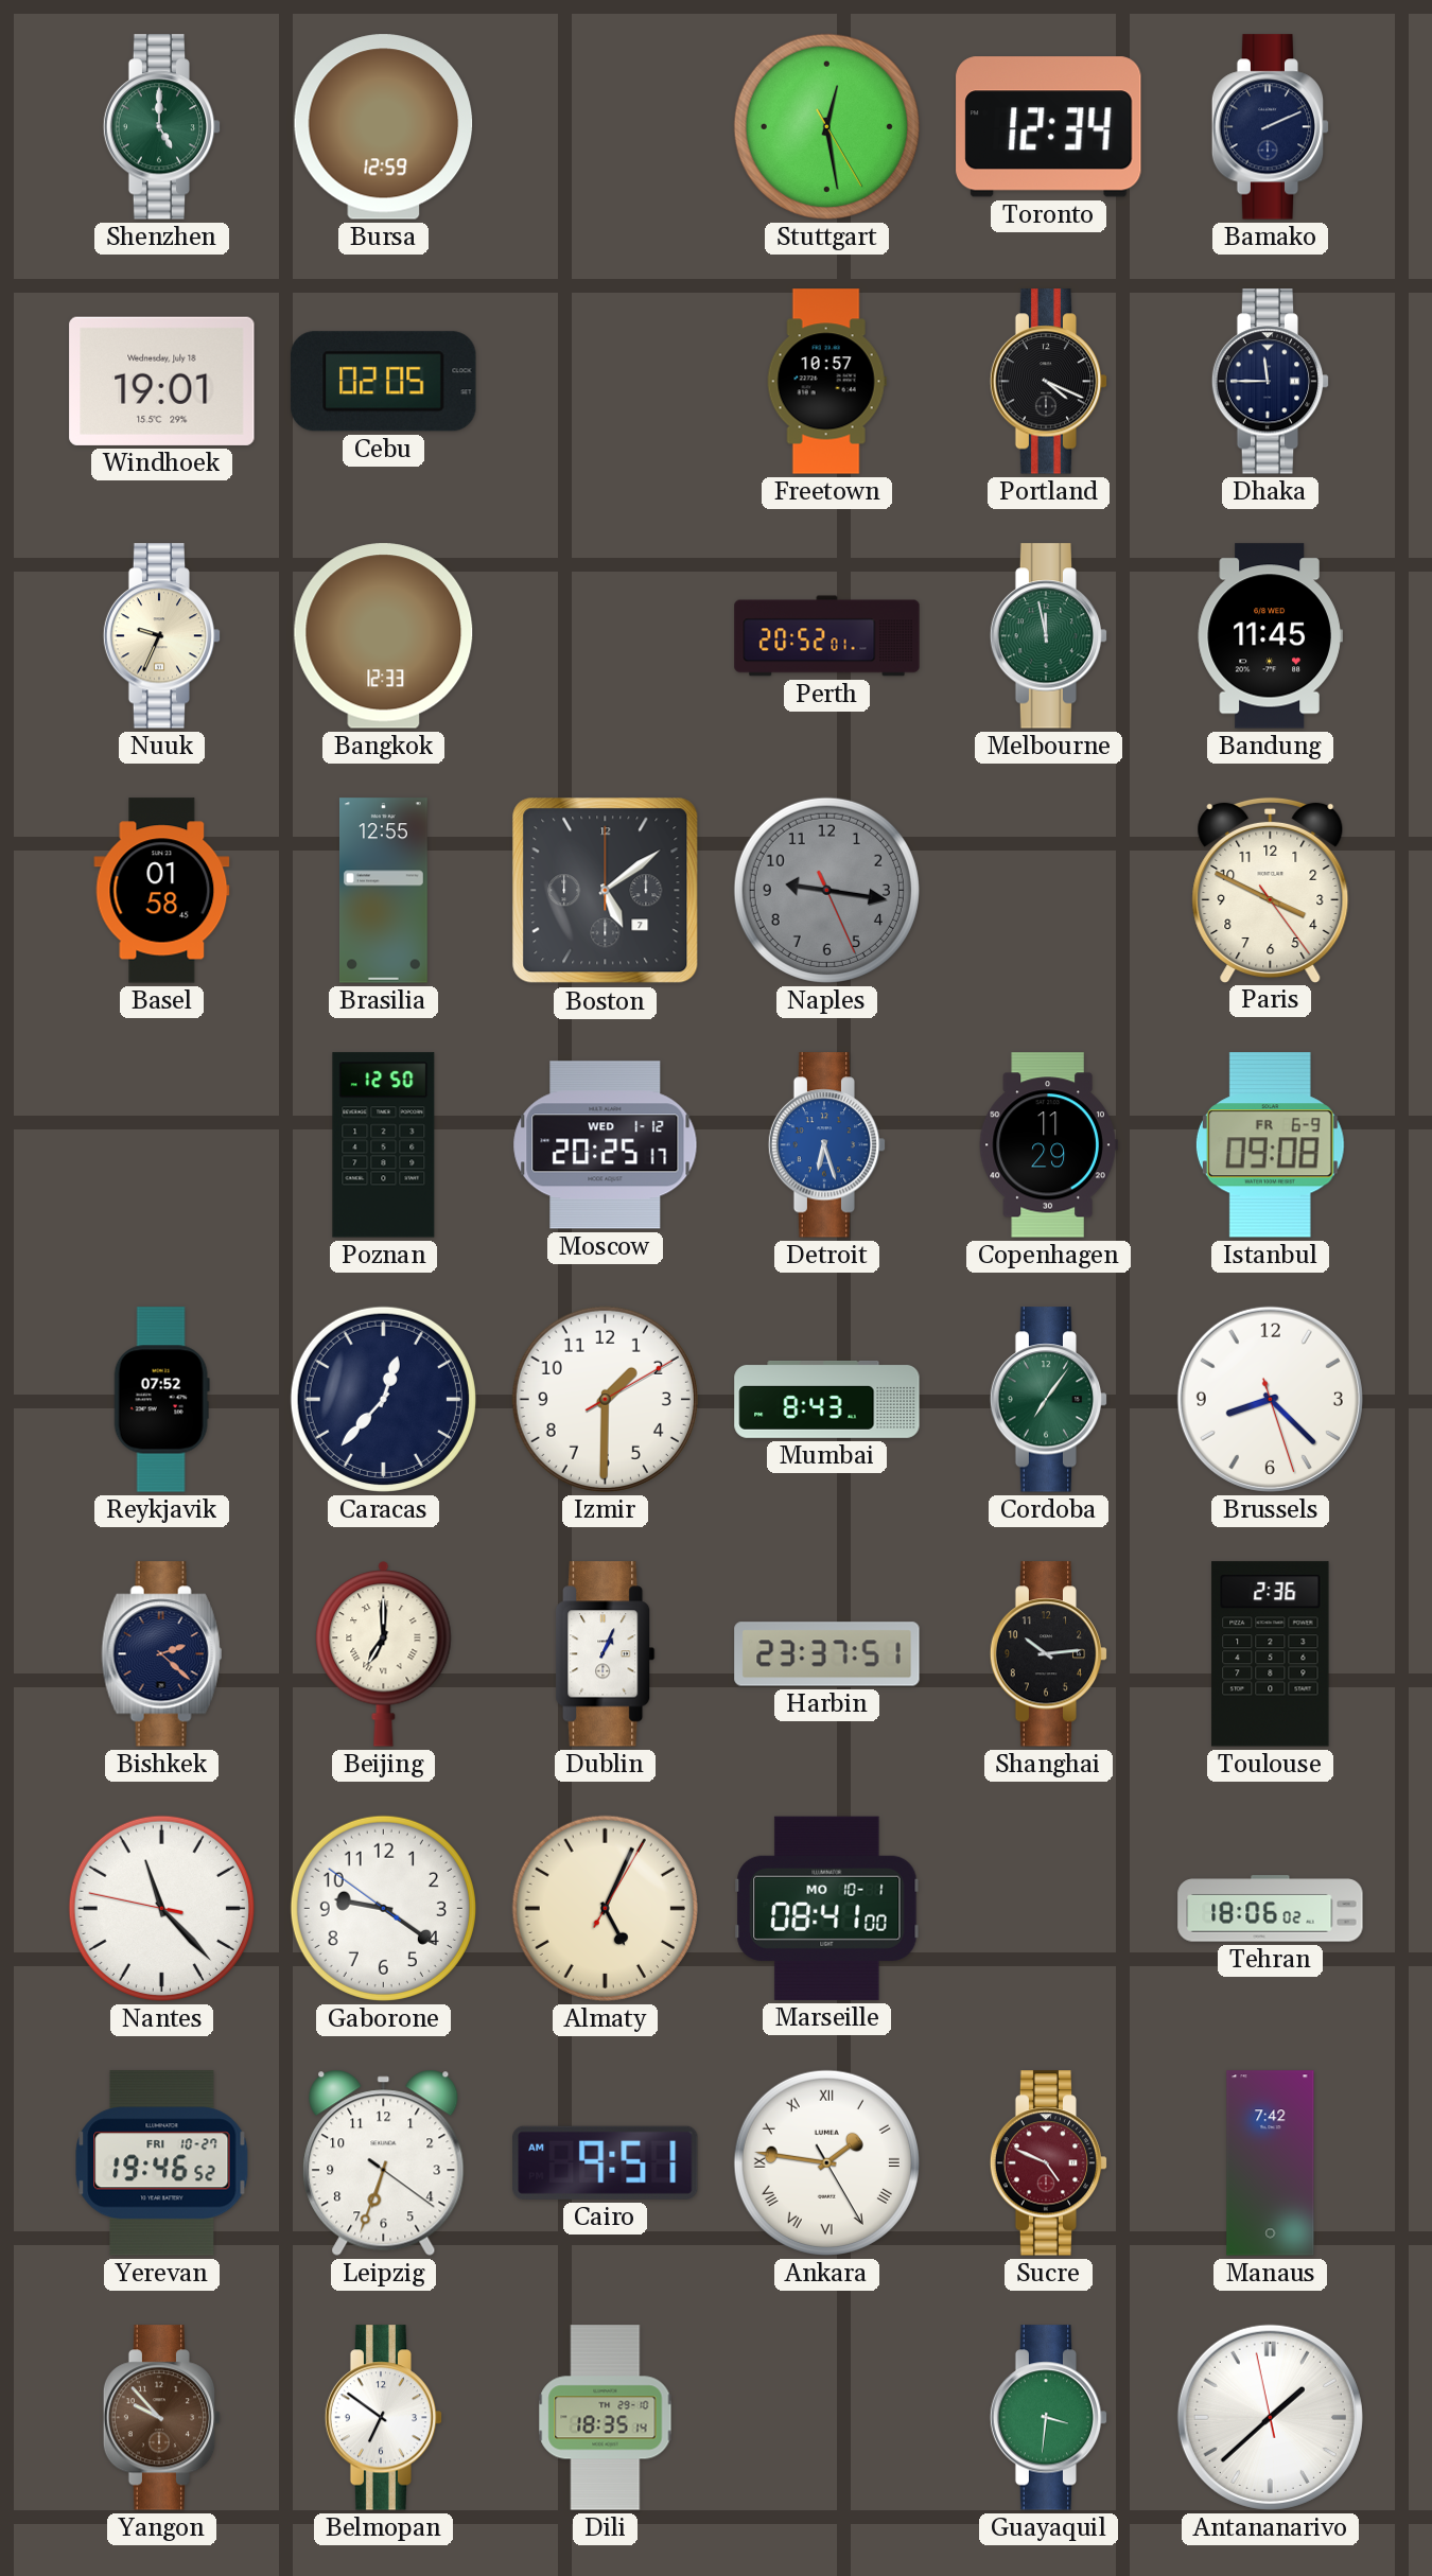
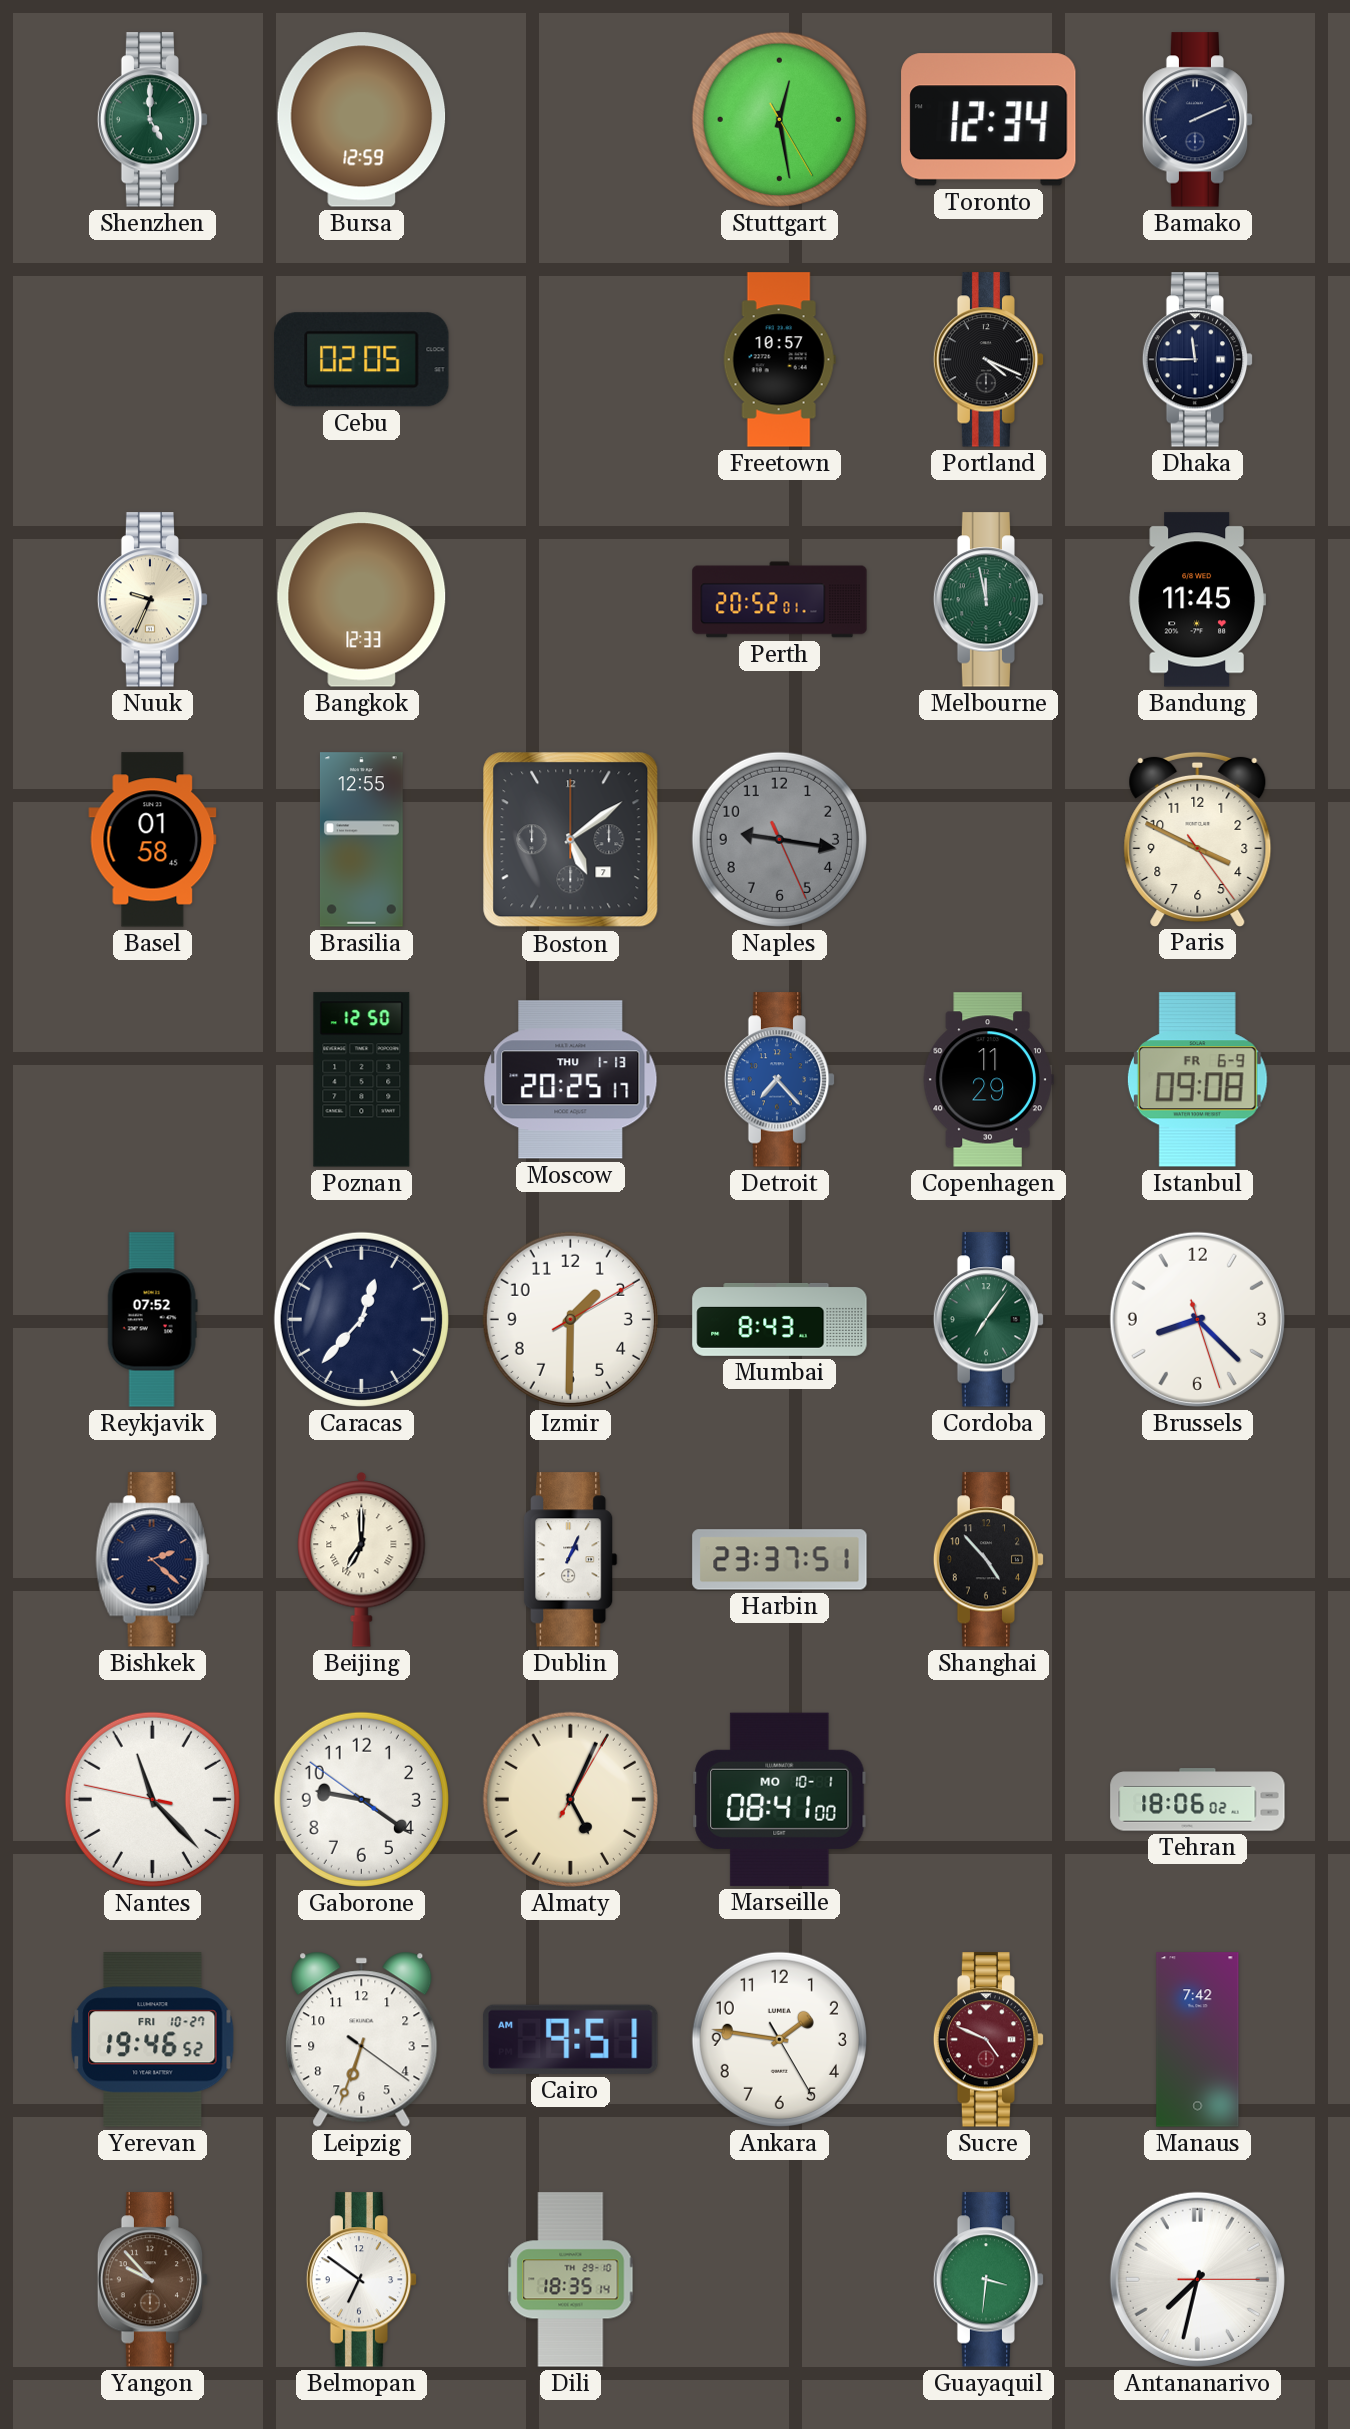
Windhoek: 19:01 -> none
Moscow date: WED 1-12 -> THU 1-13
Detroit: 6:27 -> 7:23
Shanghai: 10:14 -> 4:53
Toulouse: 2:36 -> none
Ankara numerals: Roman -> Arabic
Antananarivo: 1:37 -> 7:32
